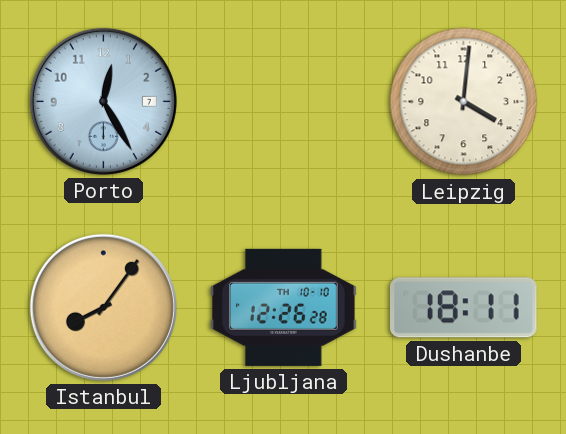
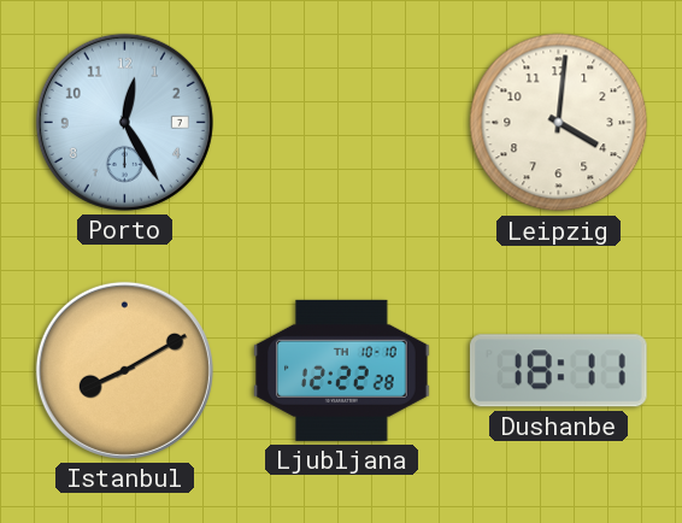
Istanbul: 8:06 -> 8:10
Ljubljana: 12:26 -> 12:22
